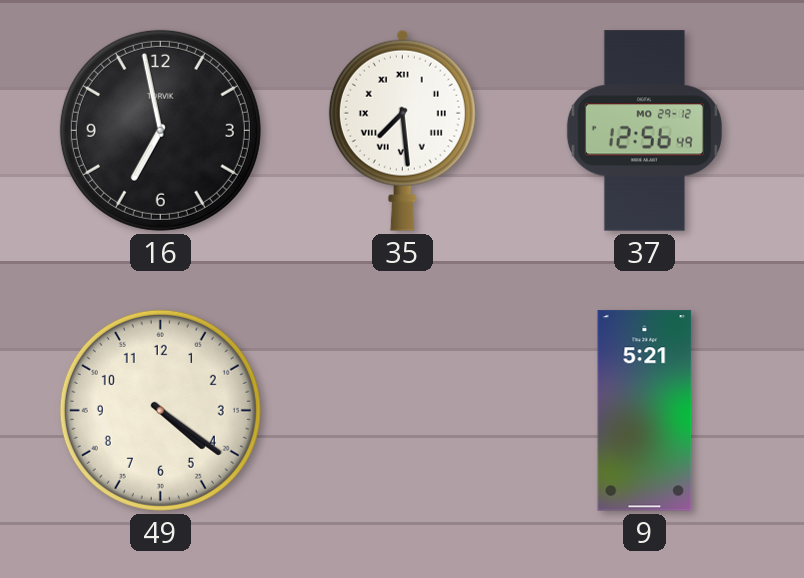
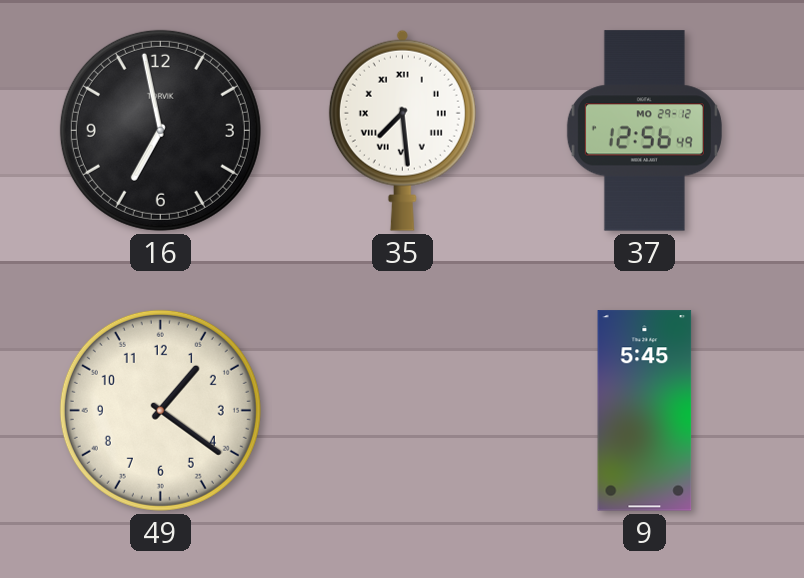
49: 4:21 -> 1:21
9: 5:21 -> 5:45
